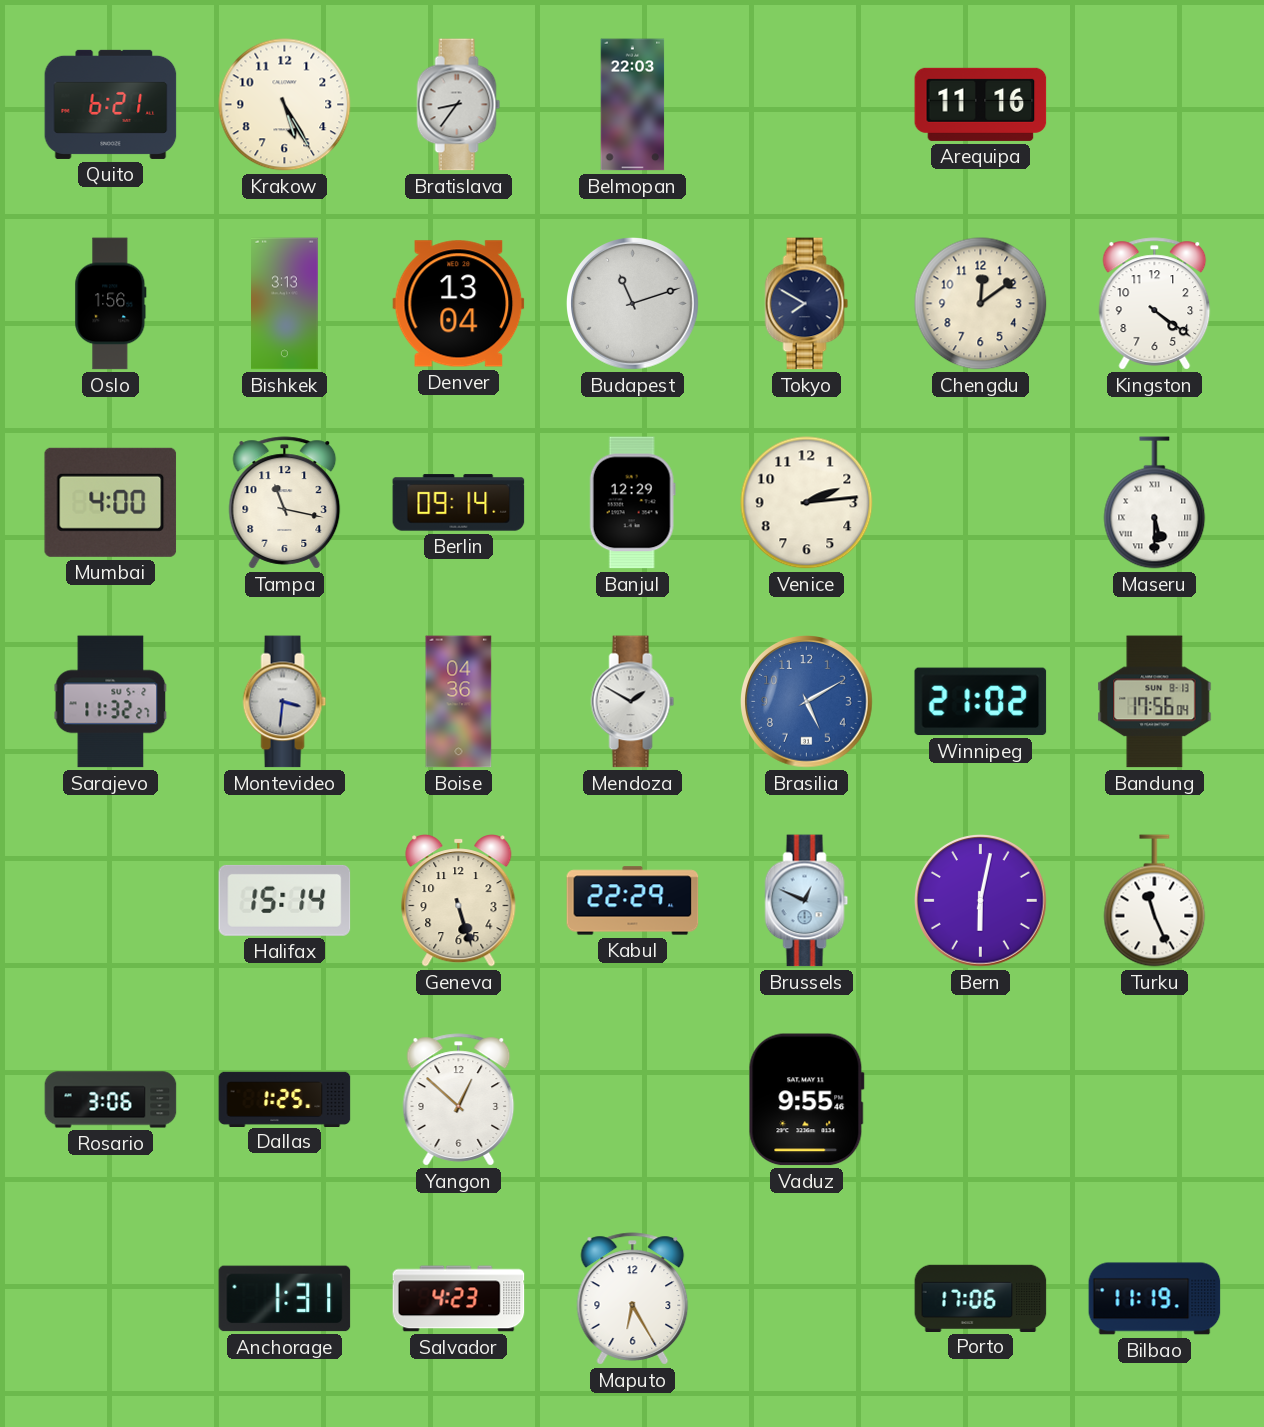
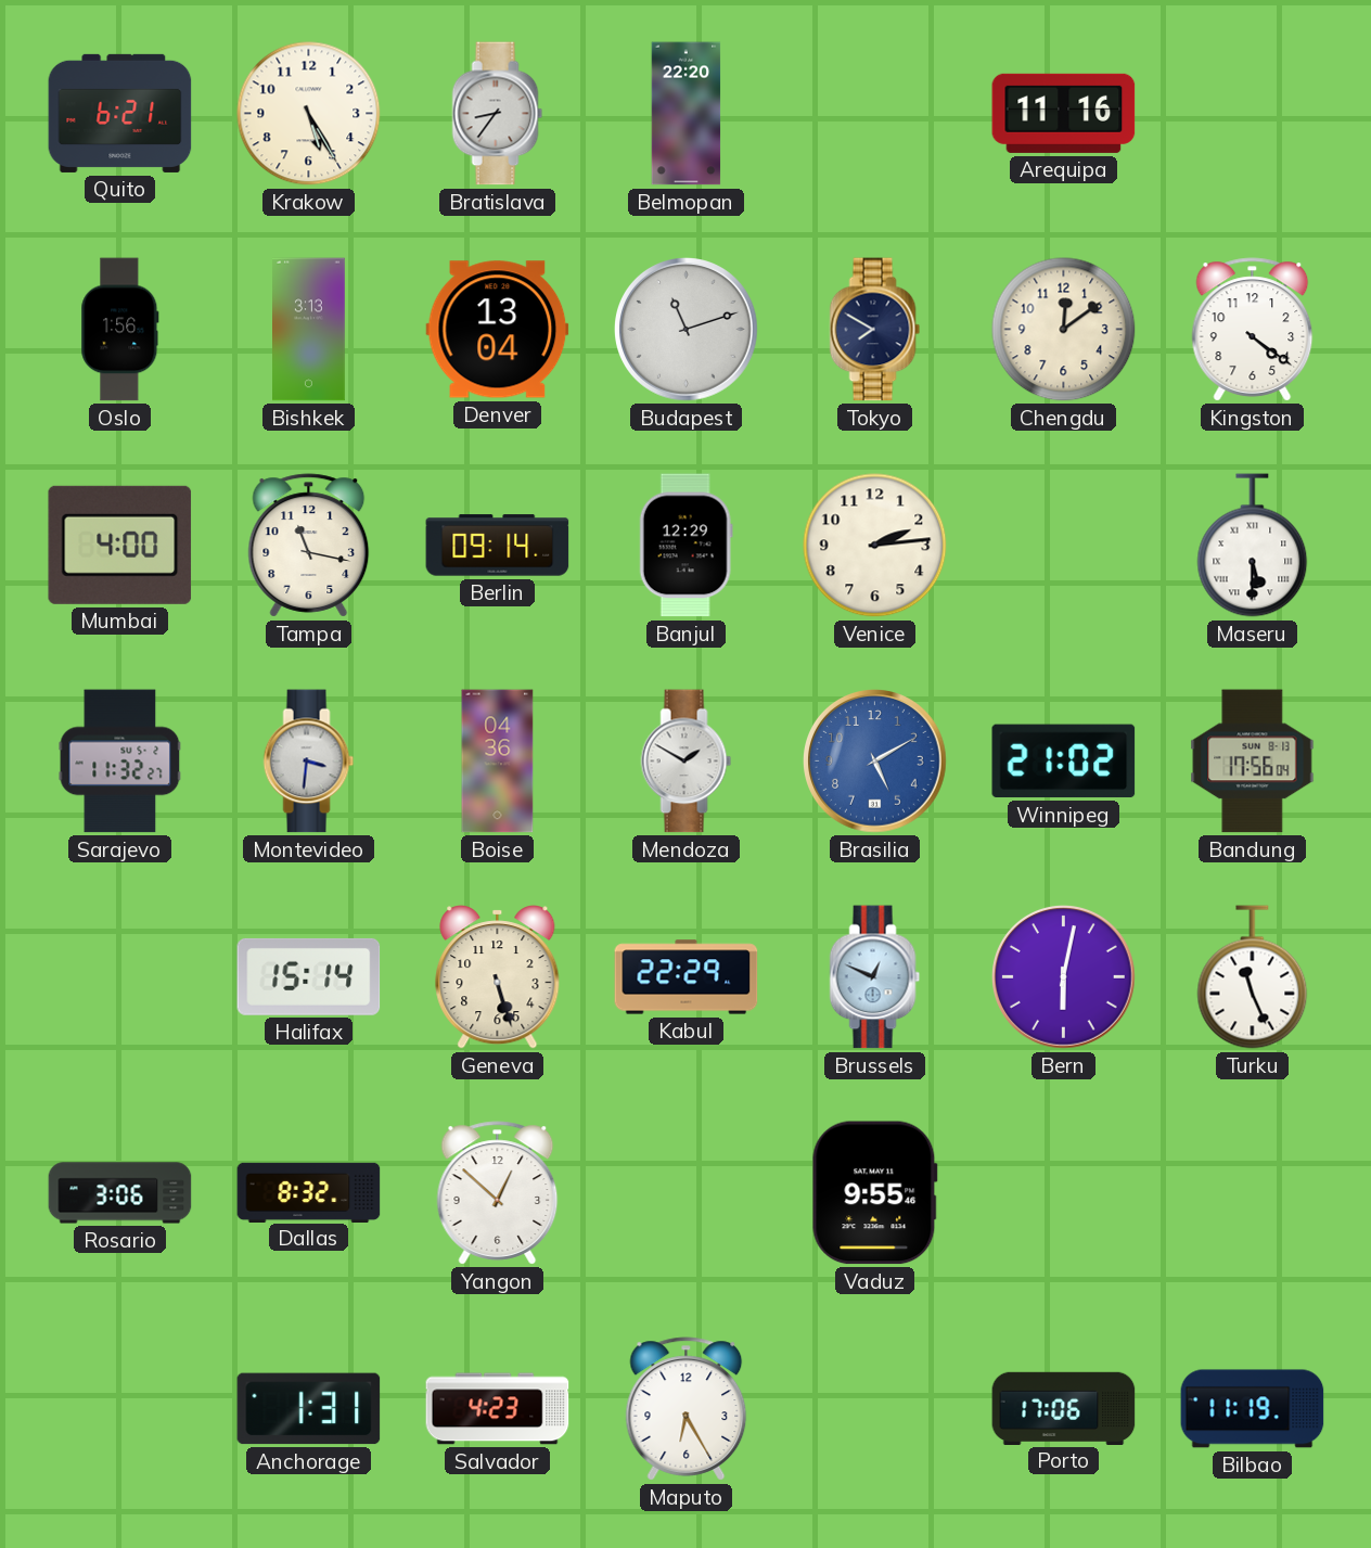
Belmopan: 22:03 -> 22:20
Dallas: 1:25 -> 8:32
